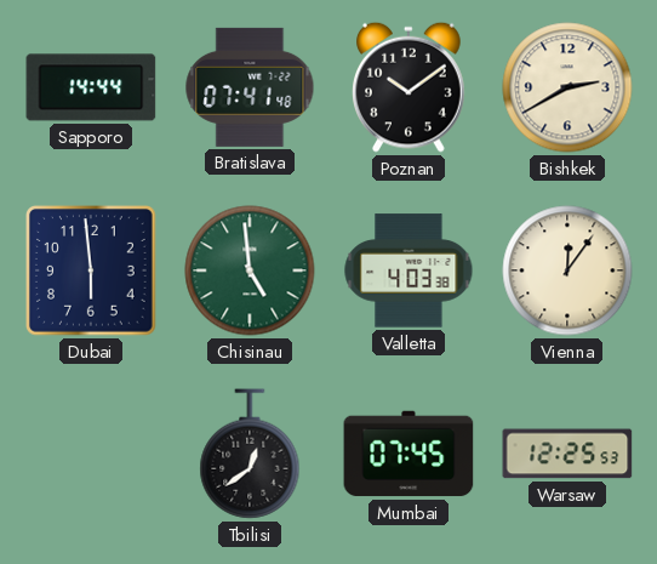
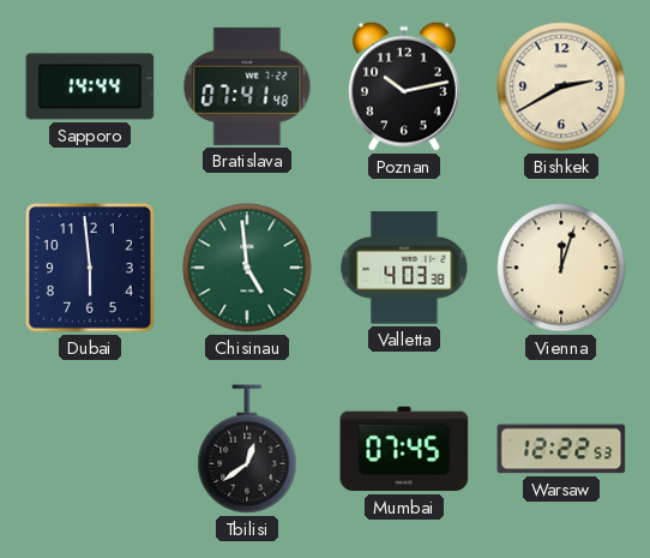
Poznan: 10:09 -> 10:13
Vienna: 12:06 -> 12:03
Warsaw: 12:25 -> 12:22
